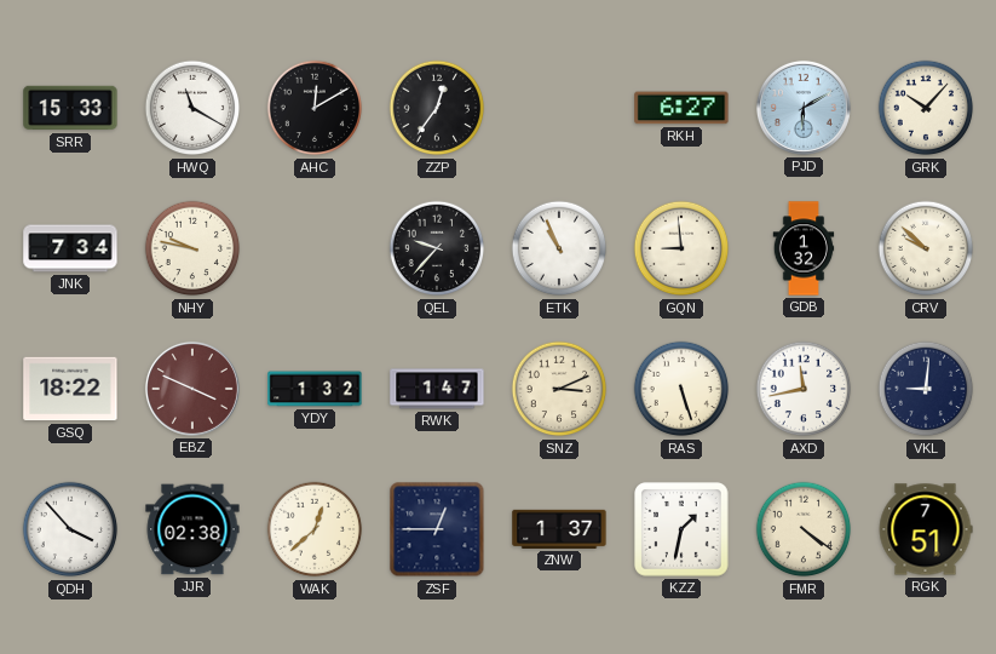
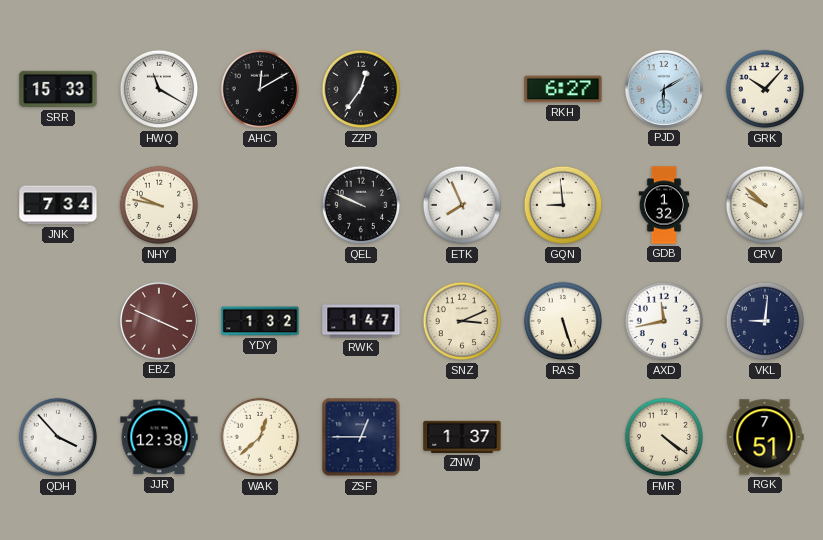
QEL: 9:37 -> 9:49
ETK: 10:56 -> 7:56
GSQ: 18:22 -> none
JJR: 02:38 -> 12:38
KZZ: 1:32 -> none
